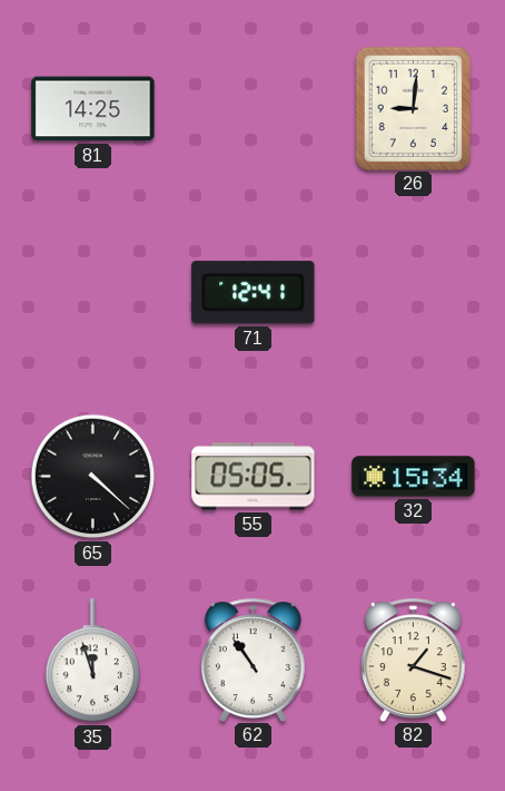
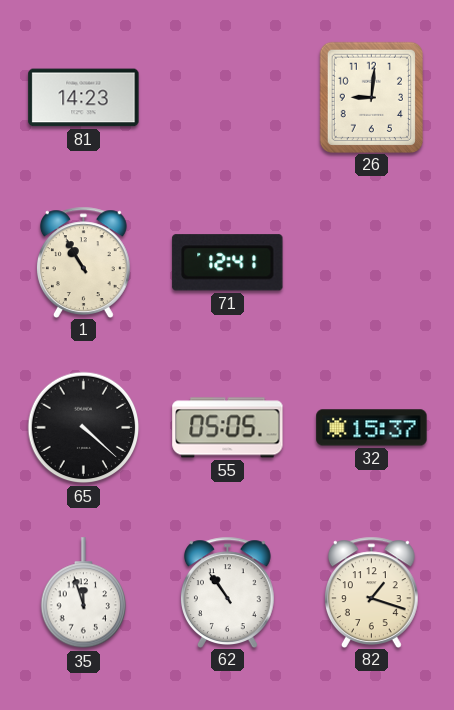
81: 14:25 -> 14:23
1: none -> 10:55
32: 15:34 -> 15:37
